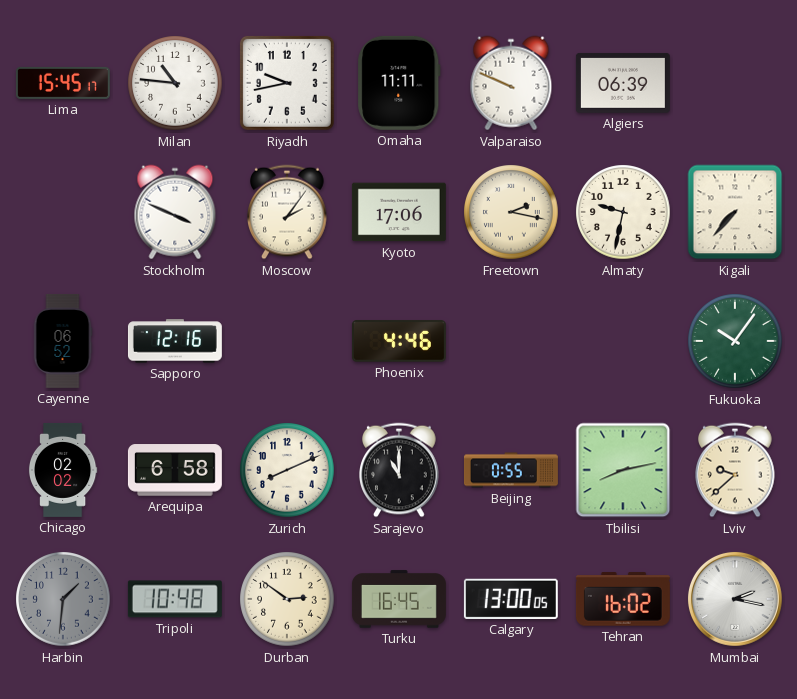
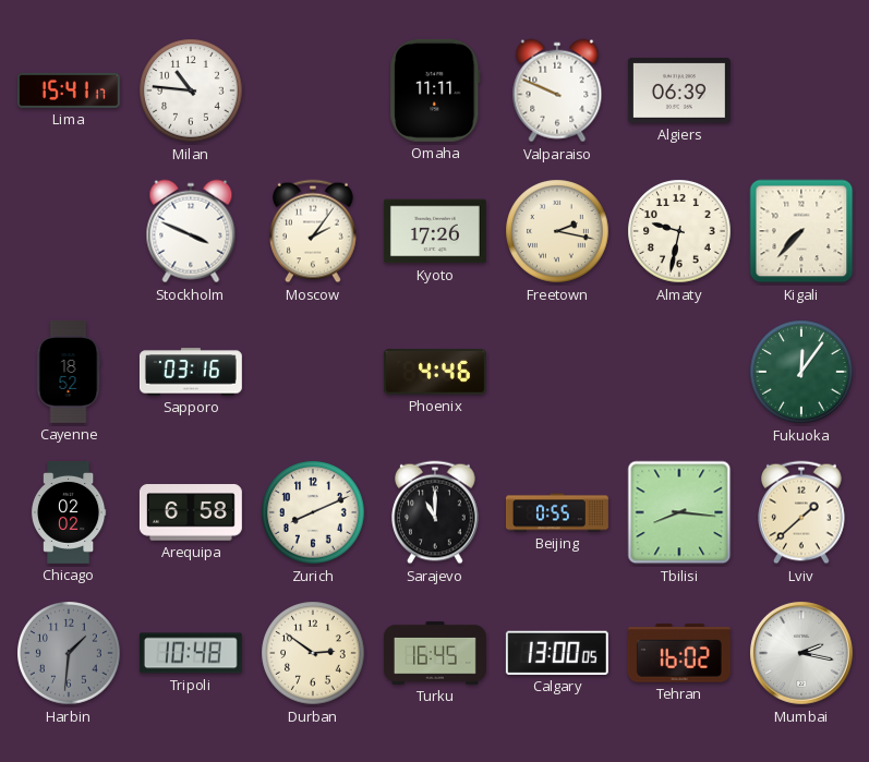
Lima: 15:45 -> 15:41
Riyadh: 9:43 -> none
Kyoto: 17:06 -> 17:26
Cayenne: 06:52 -> 18:52
Sapporo: 12:16 -> 03:16
Fukuoka: 10:06 -> 12:06
Tbilisi: 8:13 -> 8:16
Lviv: 9:38 -> 1:38
